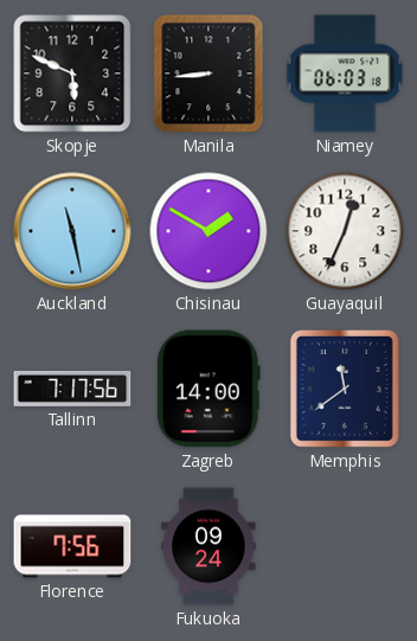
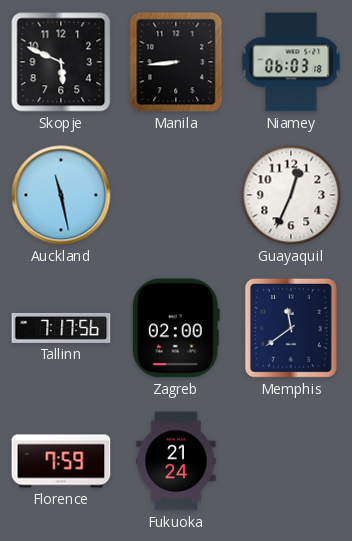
Chisinau: 1:50 -> none
Zagreb: 14:00 -> 02:00
Florence: 7:56 -> 7:59
Fukuoka: 09:24 -> 21:24
